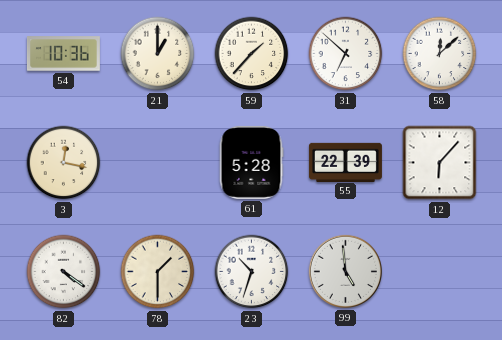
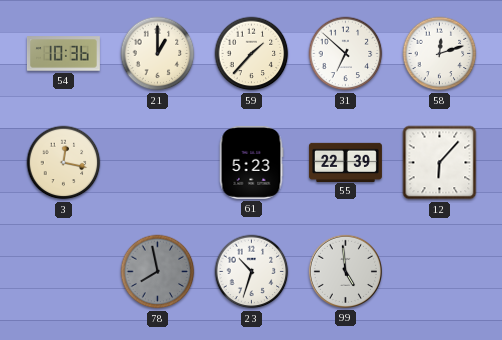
58: 12:08 -> 12:12
61: 5:28 -> 5:23
82: 4:21 -> none
78: 1:30 -> 7:58
78 dial: cream -> grey
